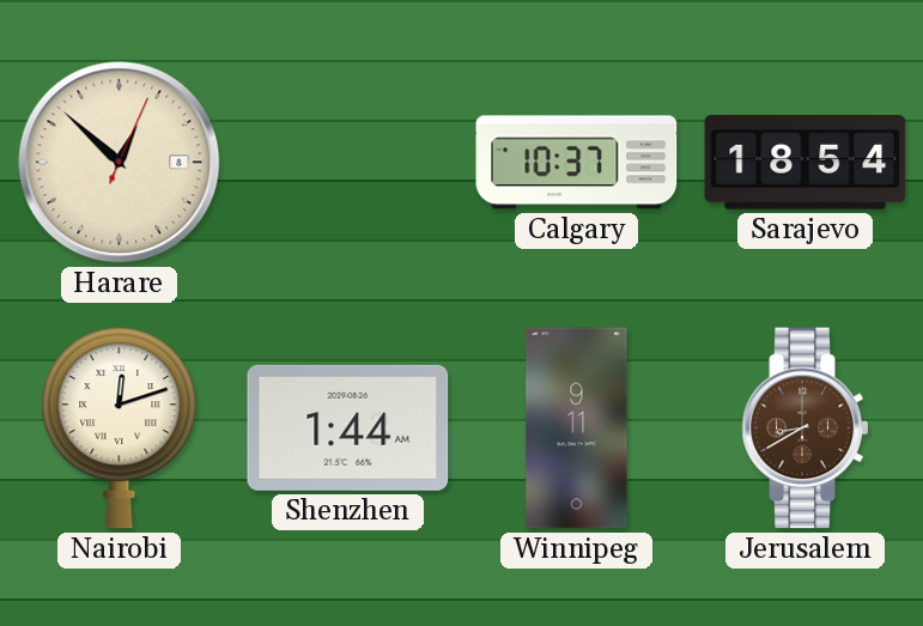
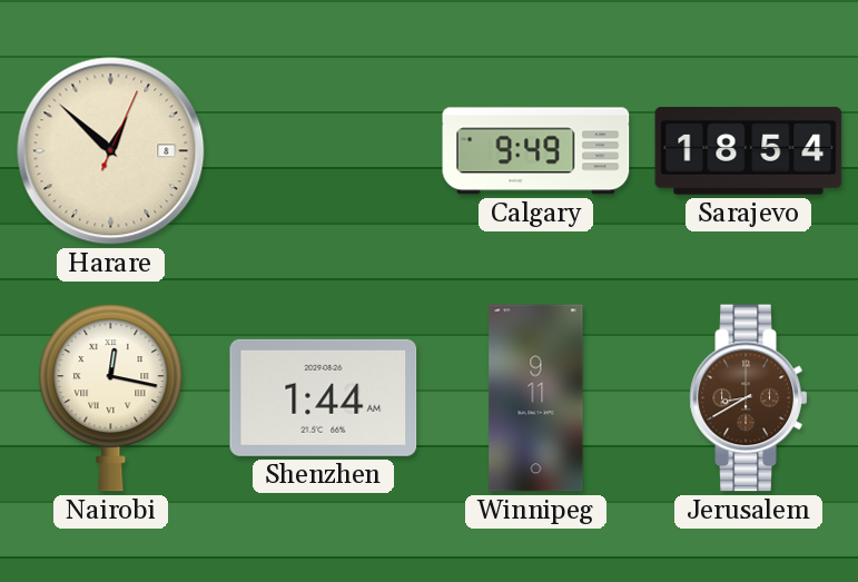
Calgary: 10:37 -> 9:49
Nairobi: 12:12 -> 12:17
